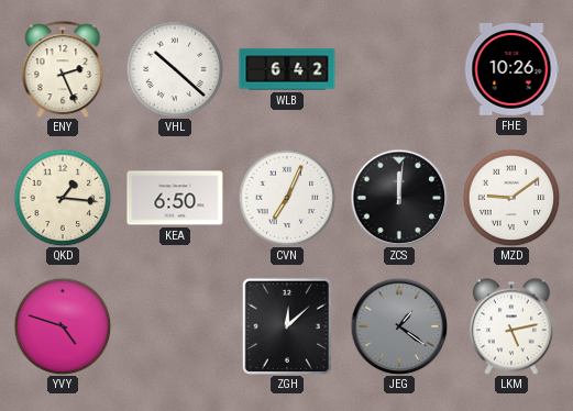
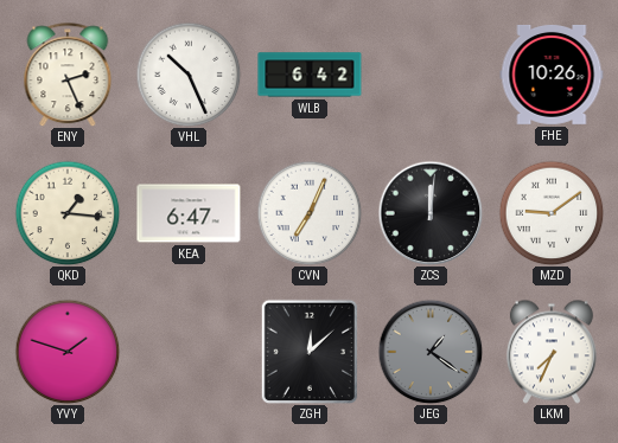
VHL: 10:22 -> 10:26
KEA: 6:50 -> 6:47
YVY: 4:48 -> 1:48
LKM: 5:13 -> 7:34
